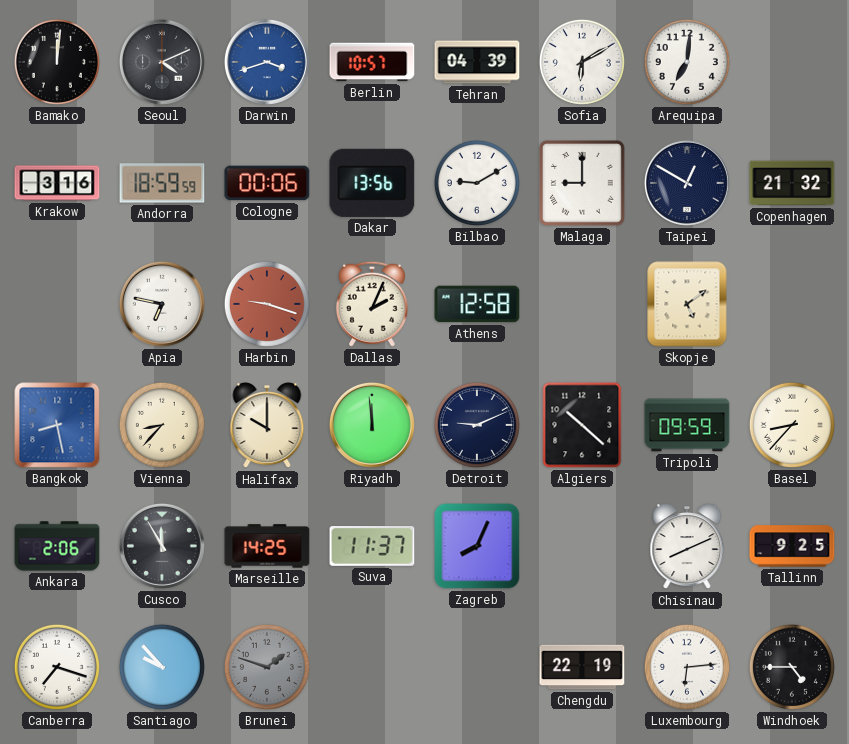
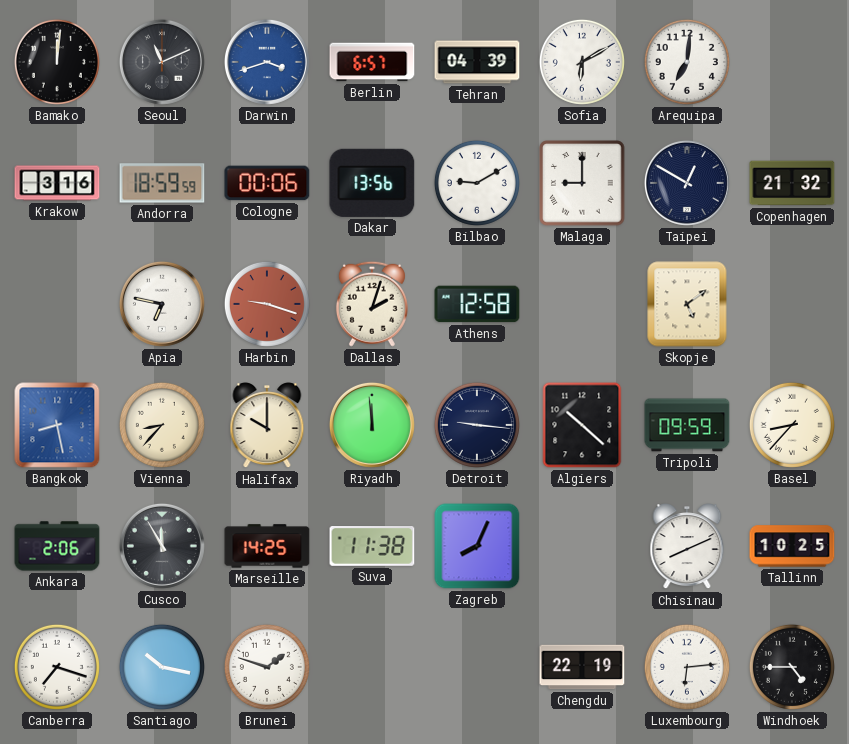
Seoul: 4:11 -> 11:11
Berlin: 10:57 -> 6:57
Dallas: 2:04 -> 2:03
Detroit: 9:11 -> 9:16
Suva: 11:37 -> 11:38
Tallinn: 9:25 -> 10:25
Santiago: 9:53 -> 10:17
Brunei dial: grey -> white
